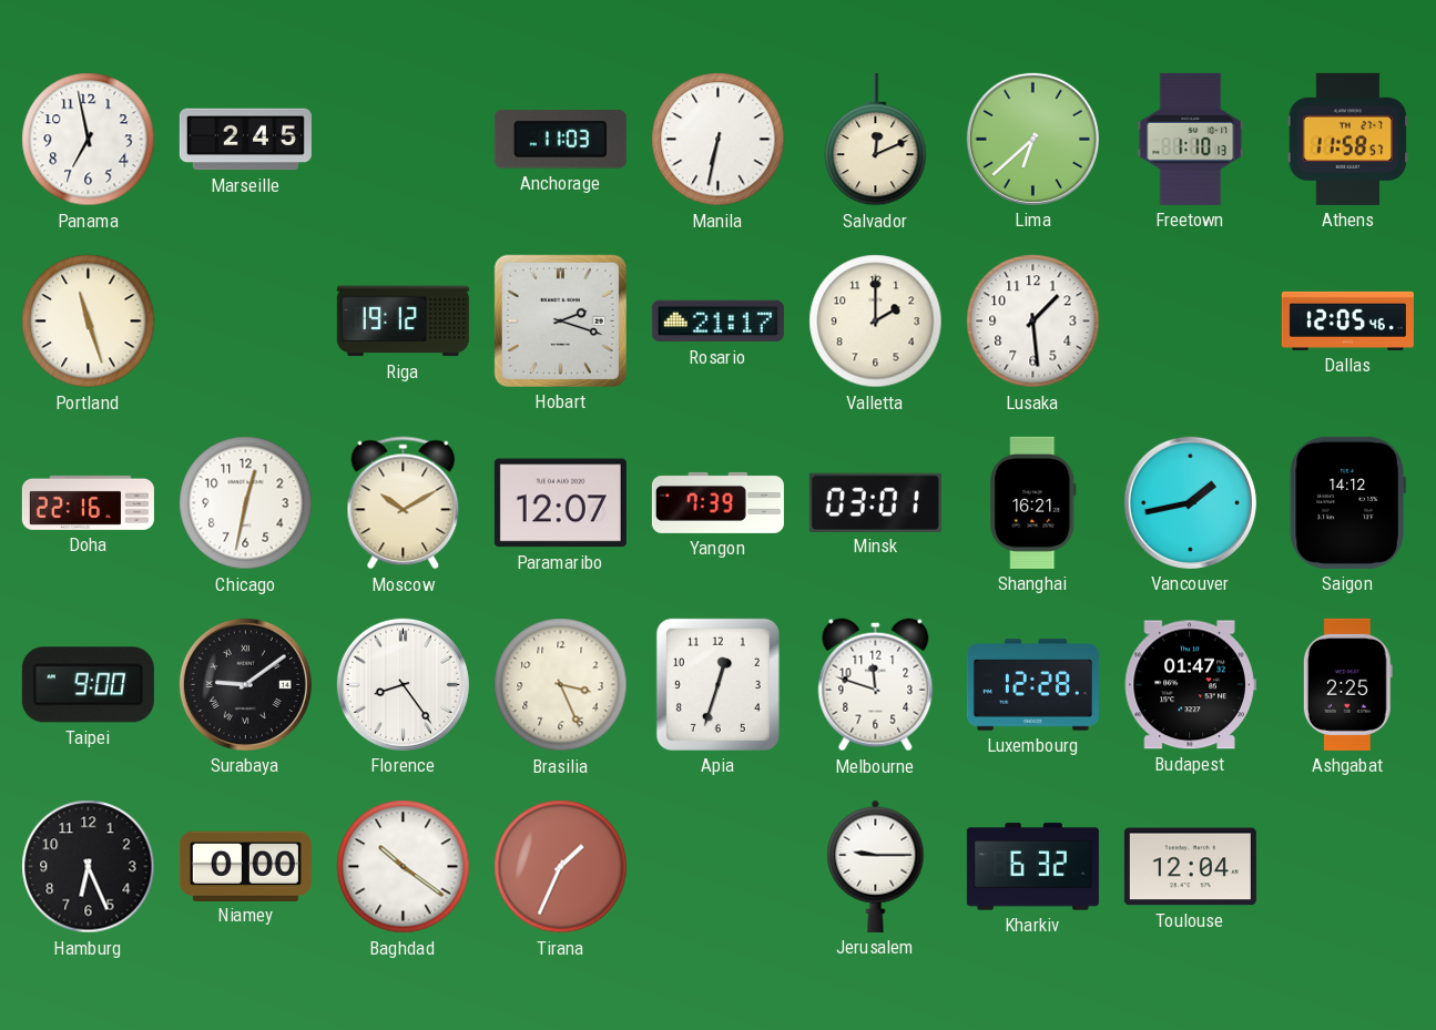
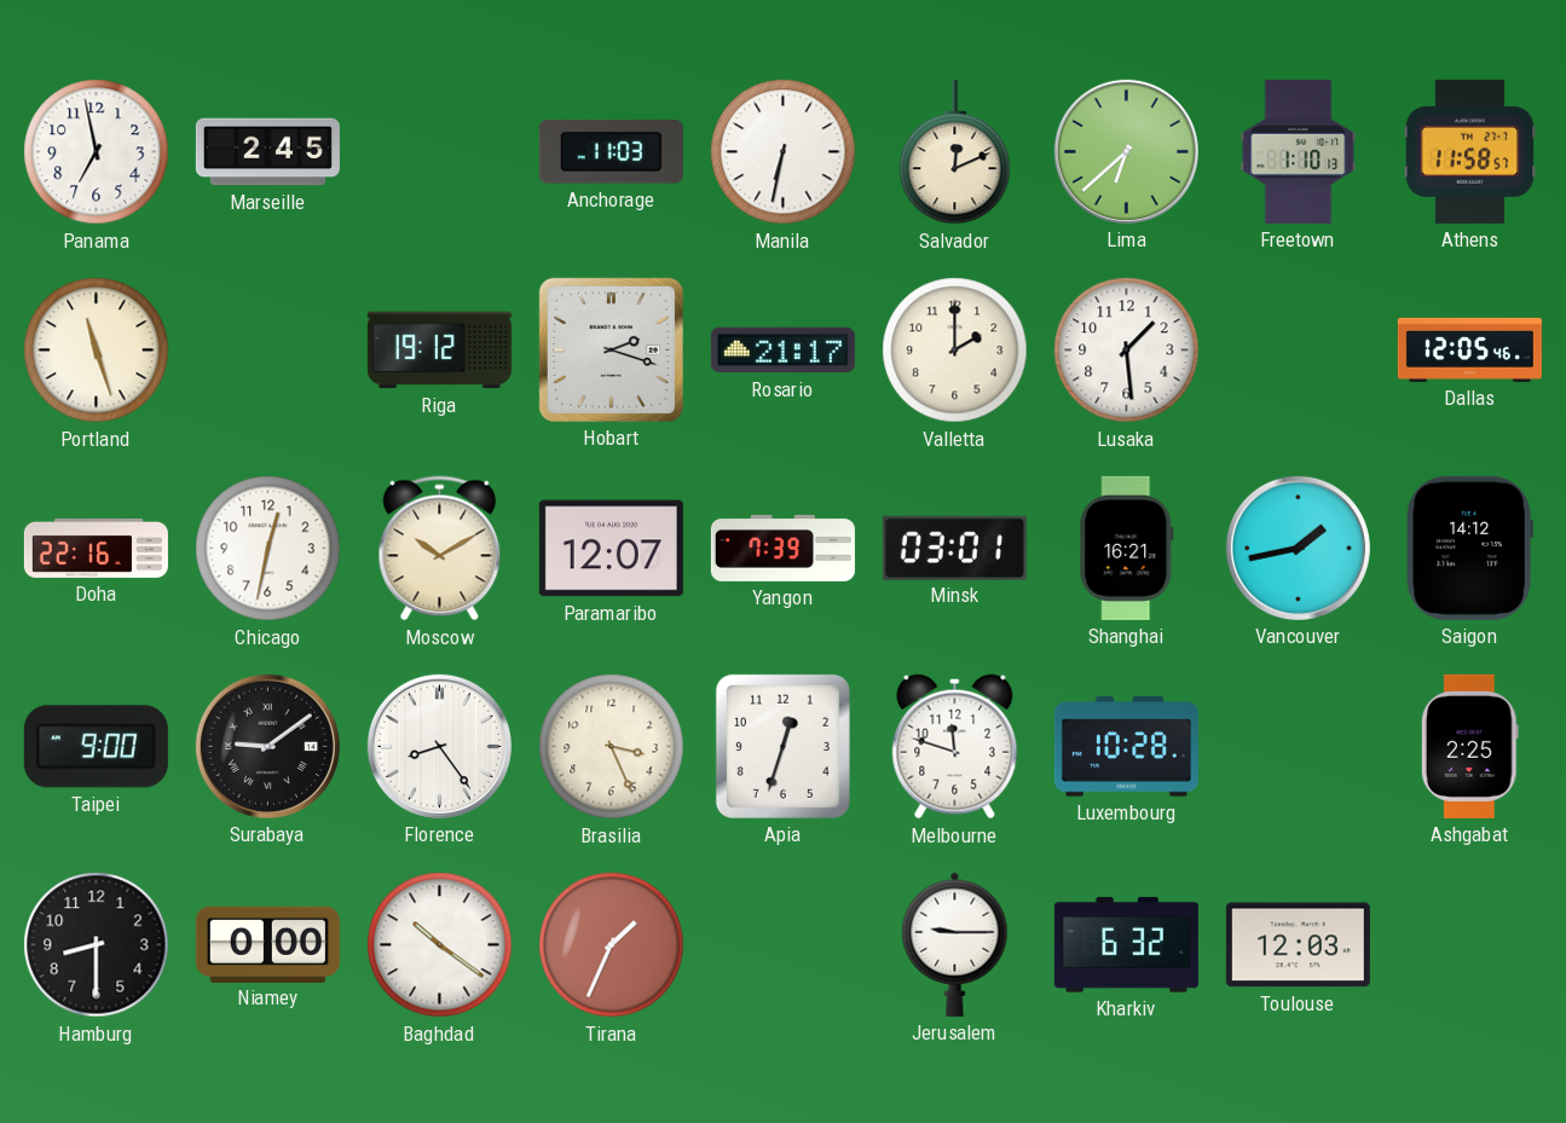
Luxembourg: 12:28 -> 10:28
Budapest: 01:47 -> none
Hamburg: 6:26 -> 8:30
Toulouse: 12:04 -> 12:03
